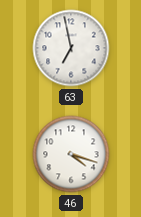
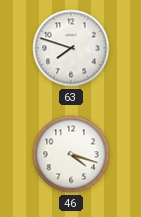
63: 6:58 -> 7:48
